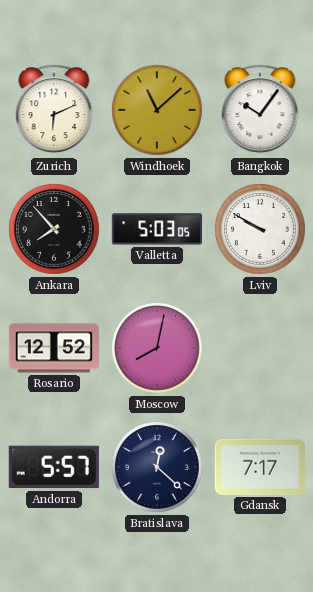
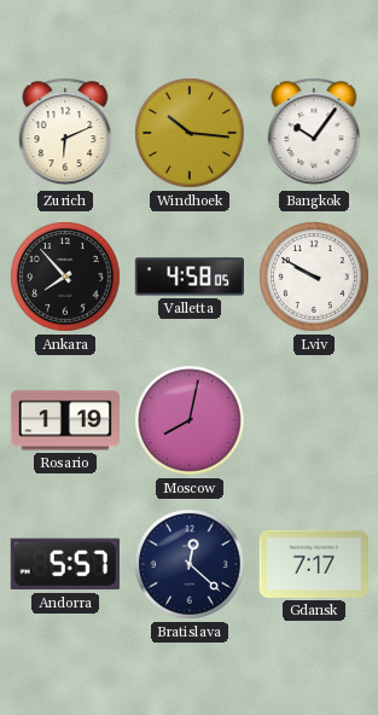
Windhoek: 11:08 -> 10:16
Valletta: 5:03 -> 4:58
Rosario: 12:52 -> 1:19
